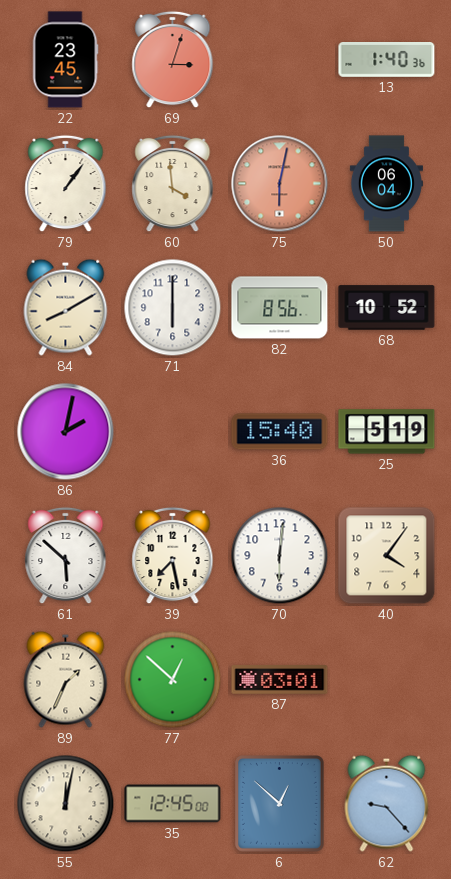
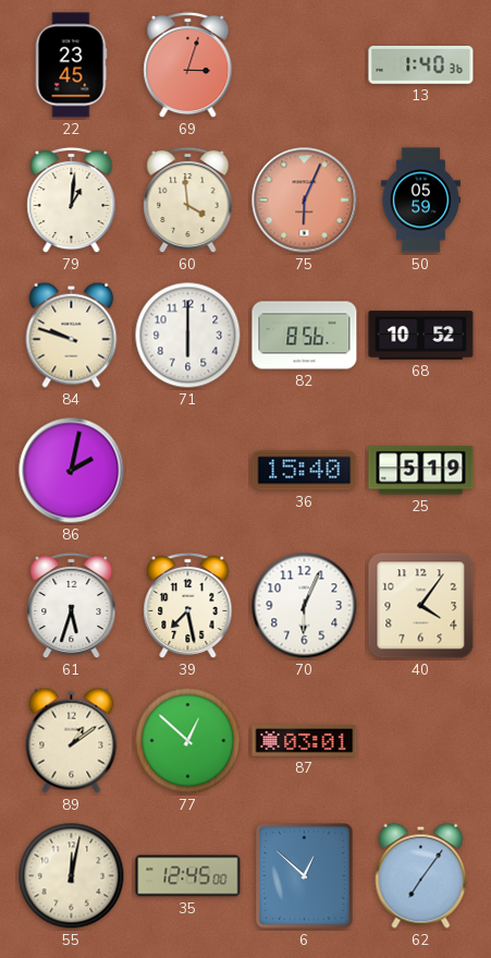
79: 1:06 -> 1:01
75: 6:02 -> 6:04
50: 06:04 -> 05:59
84: 8:10 -> 9:48
61: 5:52 -> 5:33
70: 6:01 -> 6:04
89: 1:34 -> 1:09
62: 9:23 -> 7:06
